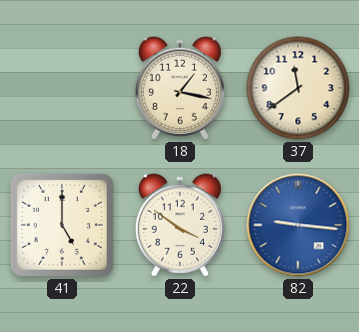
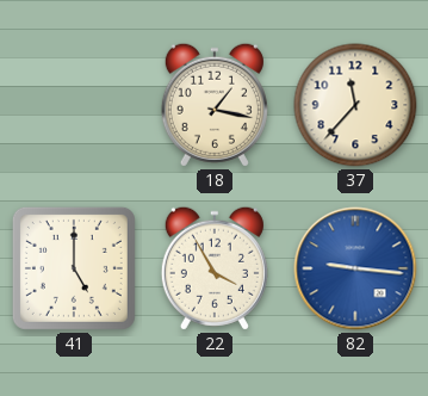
37: 11:39 -> 11:37
22: 3:51 -> 3:55
